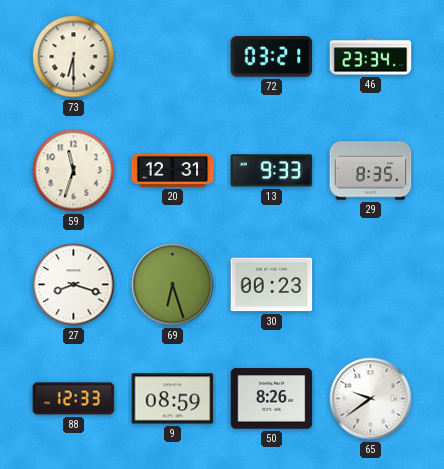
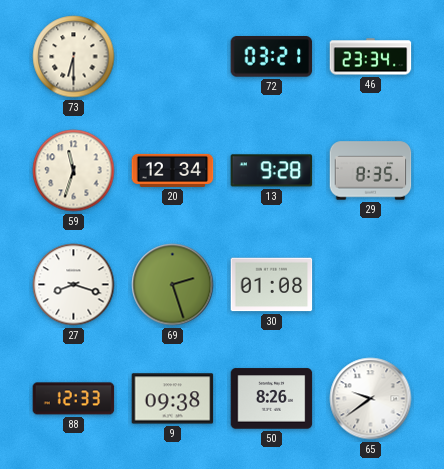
20: 12:31 -> 12:34
13: 9:33 -> 9:28
69: 6:27 -> 2:27
30: 00:23 -> 01:08
9: 08:59 -> 09:38
